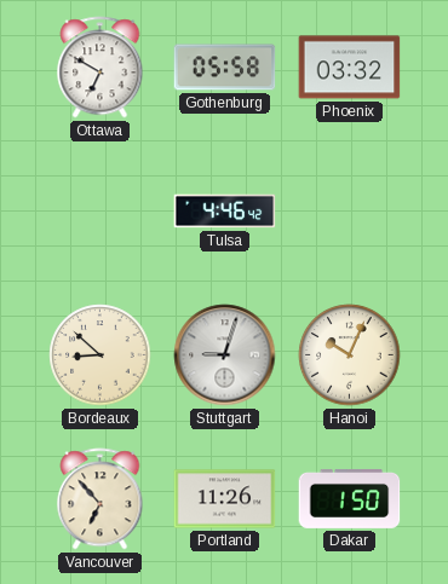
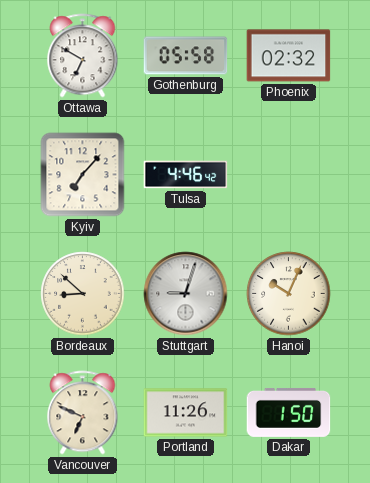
Phoenix: 03:32 -> 02:32
Kyiv: none -> 7:07
Vancouver: 6:53 -> 6:49
